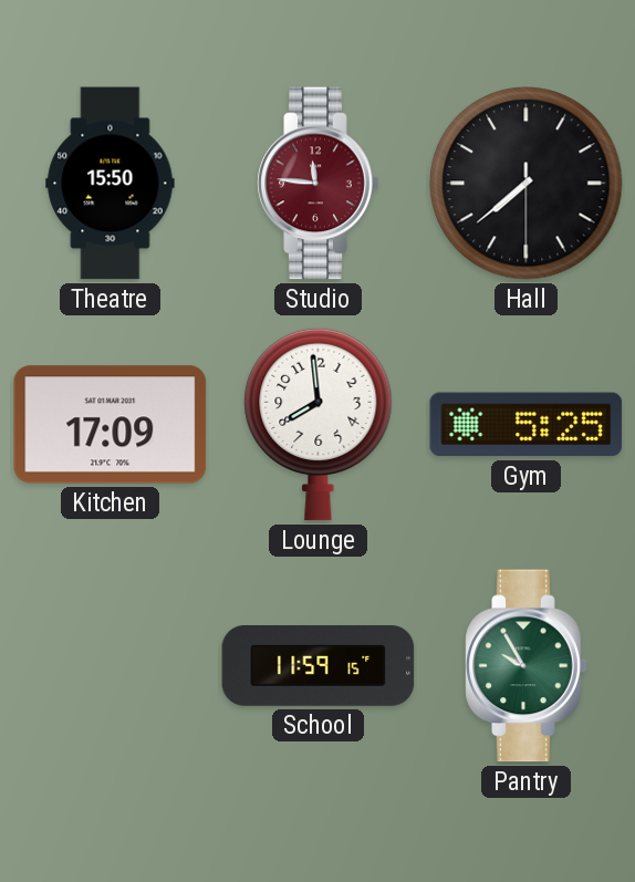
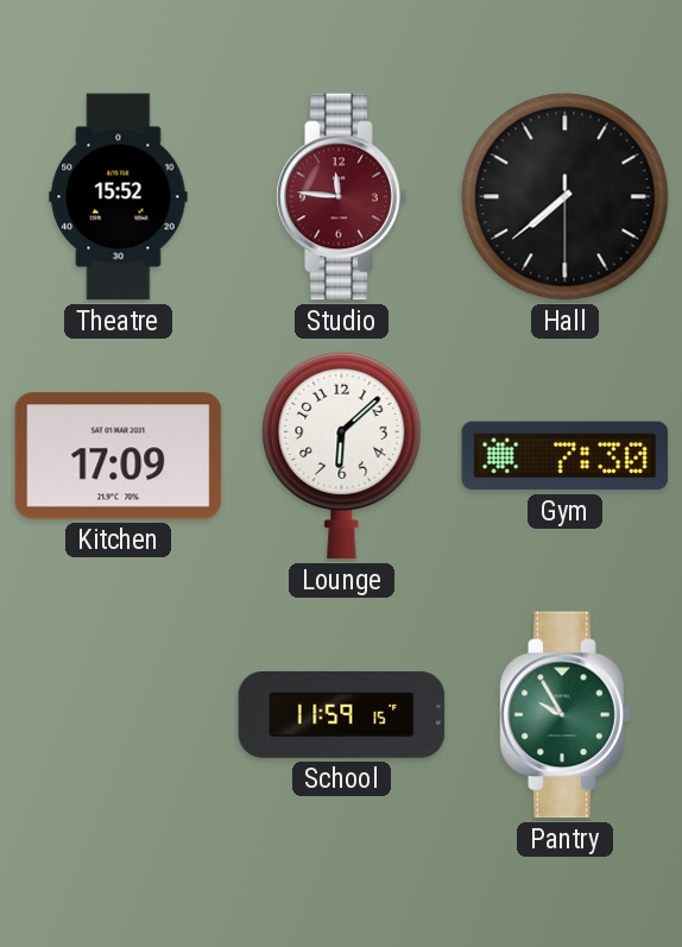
Theatre: 15:50 -> 15:52
Lounge: 7:59 -> 6:08
Gym: 5:25 -> 7:30
